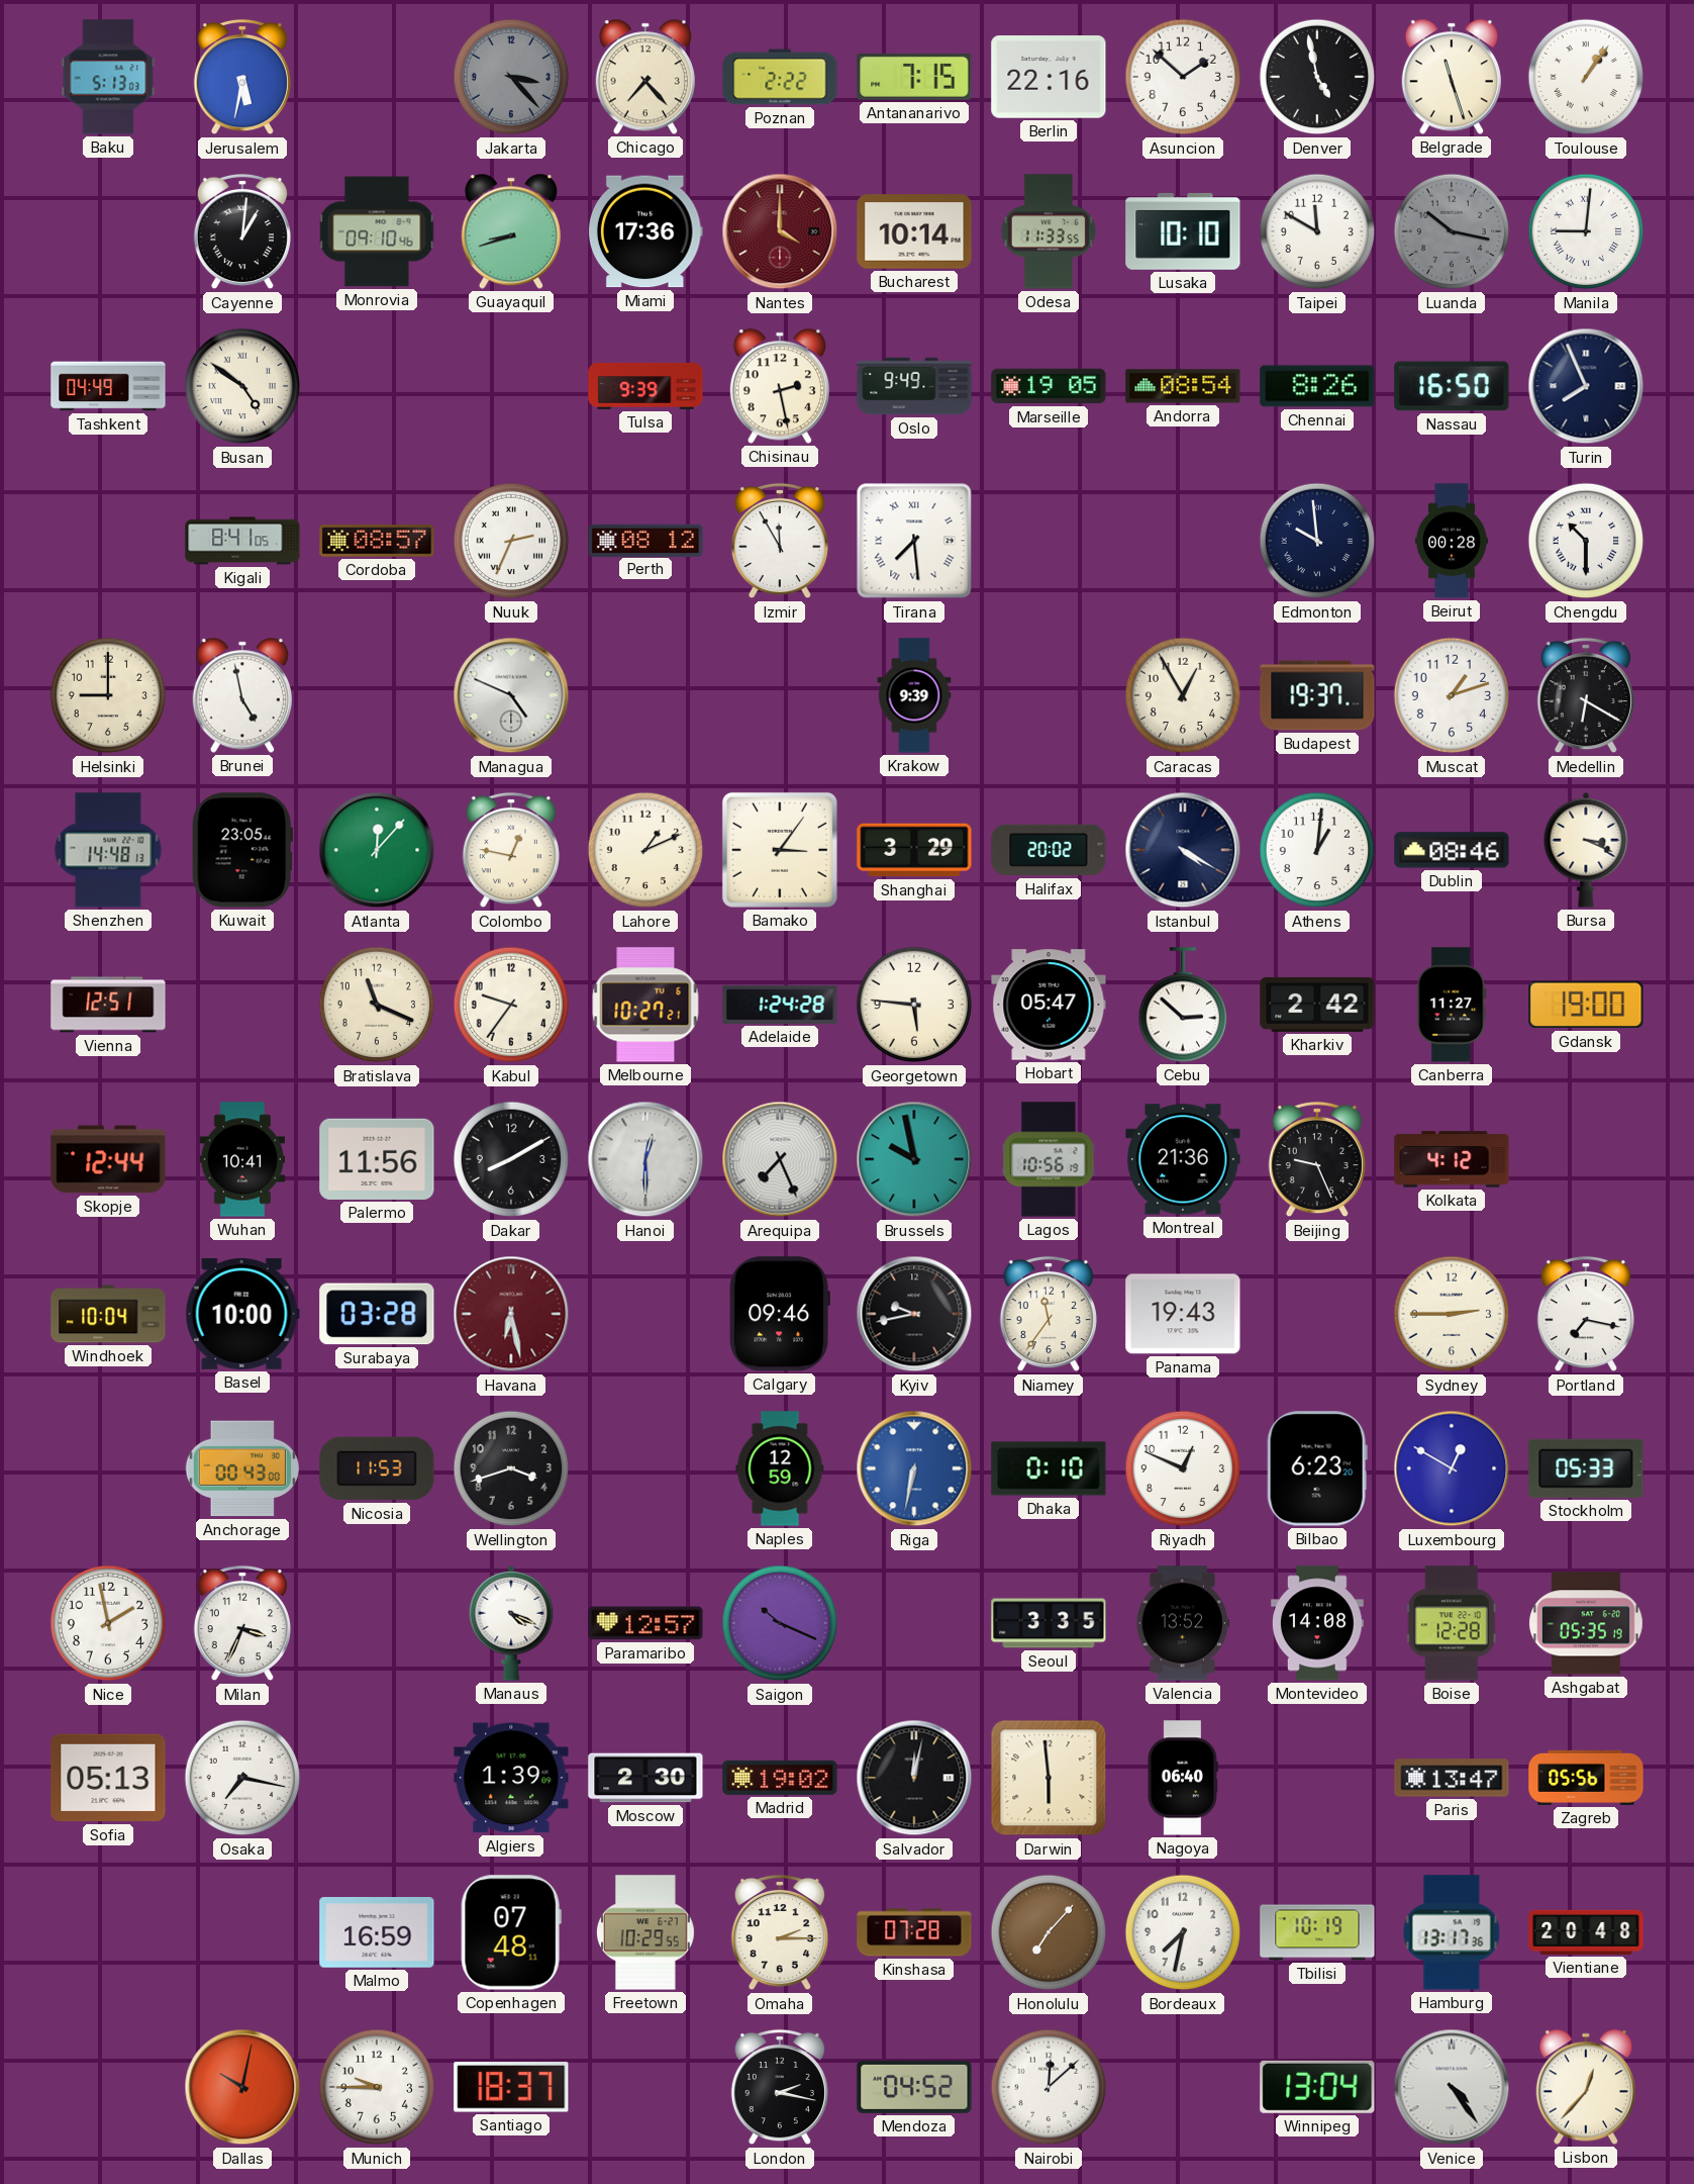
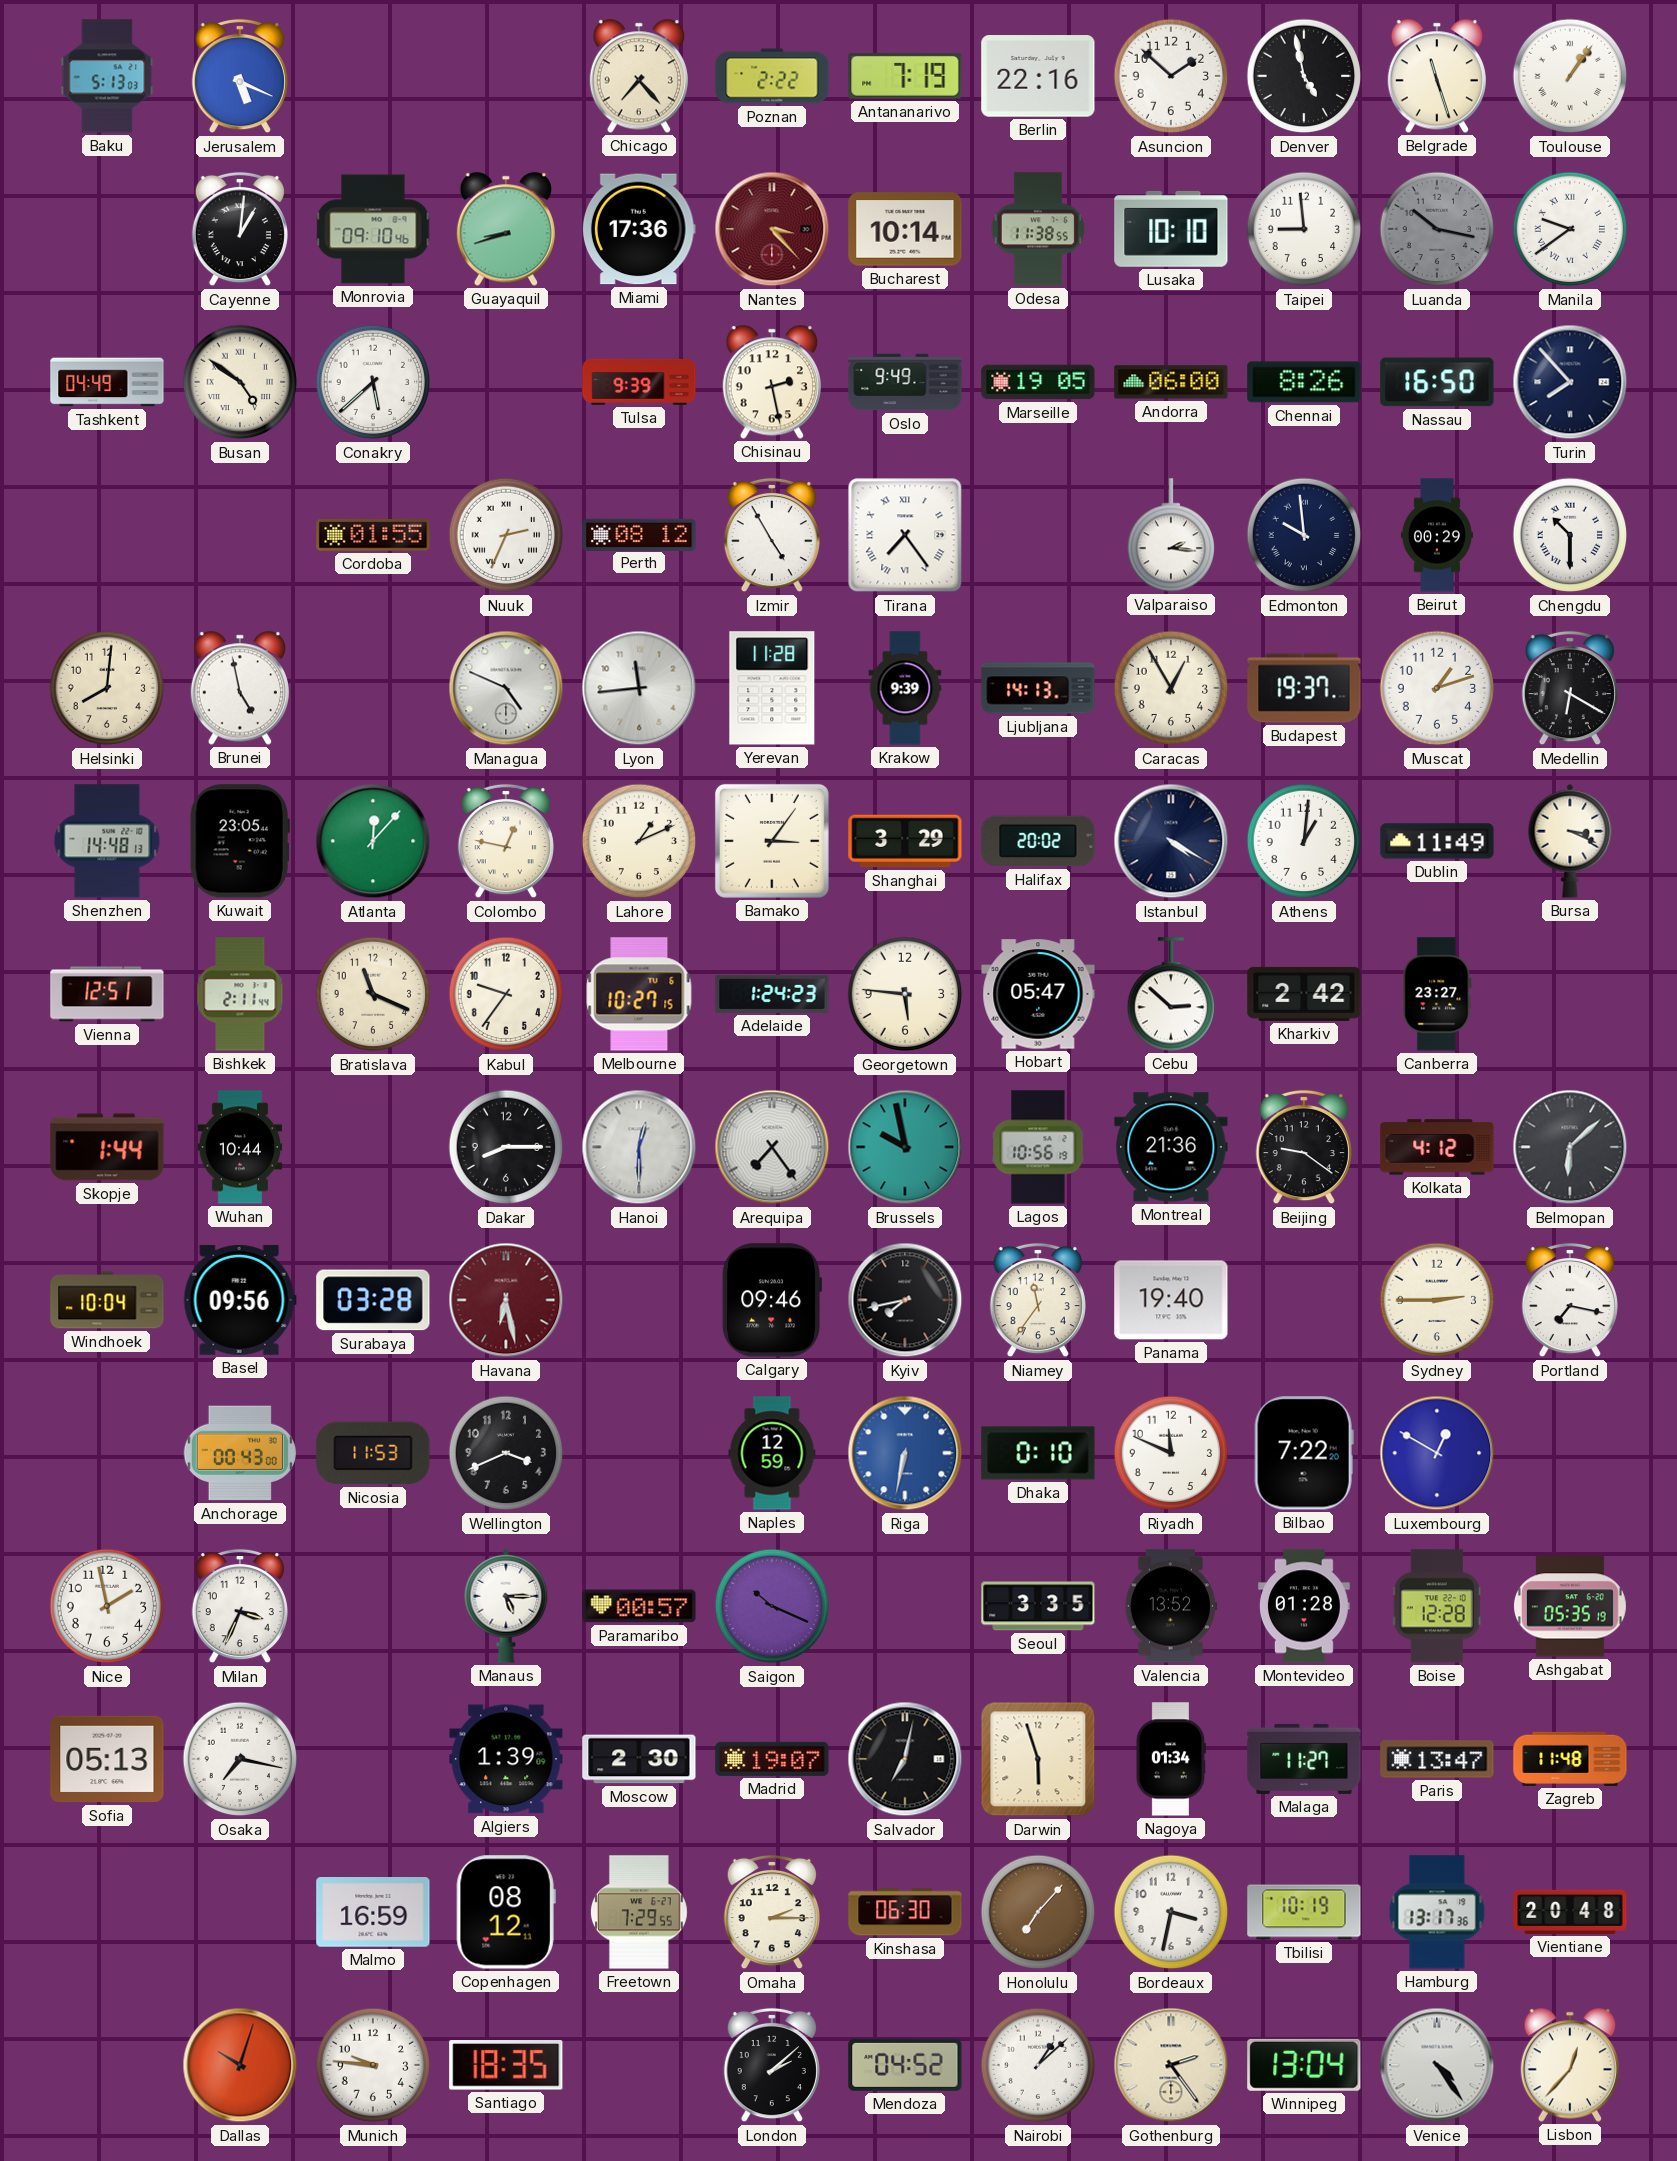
Jerusalem: 5:32 -> 5:19
Jakarta: 3:23 -> none
Antananarivo: 7:15 -> 7:19
Nantes: 4:00 -> 3:23
Odesa: 11:33 -> 11:38
Taipei: 11:50 -> 8:59
Manila: 9:01 -> 9:39
Conakry: none -> 5:38
Andorra: 08:54 -> 06:00
Turin: 7:56 -> 7:53
Kigali: 8:41 -> none
Cordoba: 08:57 -> 01:55
Izmir: 11:55 -> 4:55
Tirana: 7:29 -> 7:24
Valparaiso: none -> 2:16
Beirut: 00:28 -> 00:29
Helsinki: 9:00 -> 8:01
Lyon: none -> 11:44
Yerevan: none -> 11:28
Ljubljana: none -> 14:13
Dublin: 08:46 -> 11:49
Bishkek: none -> 2:11
Melbourne: 10:27:21 -> 10:27:15
Adelaide: 1:24:28 -> 1:24:23
Canberra: 11:27 -> 23:27
Gdansk: 19:00 -> none
Skopje: 12:44 -> 1:44
Wuhan: 10:41 -> 10:44
Palermo: 11:56 -> none
Dakar: 8:10 -> 8:15
Arequipa: 7:26 -> 7:24
Beijing: 9:26 -> 9:21
Belmopan: none -> 6:08
Basel: 10:00 -> 09:56
Kyiv: 9:43 -> 7:43
Panama: 19:43 -> 19:40
Wellington: 3:42 -> 3:41
Riyadh: 12:49 -> 11:49
Bilbao: 6:23 -> 7:22
Stockholm: 05:33 -> none
Manaus: 4:19 -> 5:15
Paramaribo: 12:57 -> 00:57
Montevideo: 14:08 -> 01:28
Madrid: 19:02 -> 19:07
Salvador: 12:02 -> 7:02
Darwin: 5:59 -> 5:57
Nagoya: 06:40 -> 01:34
Malaga: none -> 11:27
Zagreb: 05:56 -> 11:48
Copenhagen: 07:48 -> 08:12
Freetown: 10:29 -> 7:29
Kinshasa: 07:28 -> 06:30
Bordeaux: 7:32 -> 3:32
Dallas: 10:02 -> 10:03
Munich: 9:45 -> 9:46
Santiago: 18:37 -> 18:35
London: 2:17 -> 2:08
Nairobi: 12:08 -> 1:08
Gothenburg: none -> 2:24
